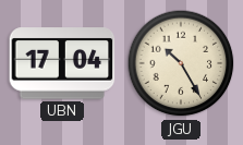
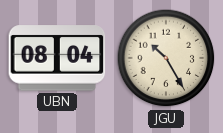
UBN: 17:04 -> 08:04
